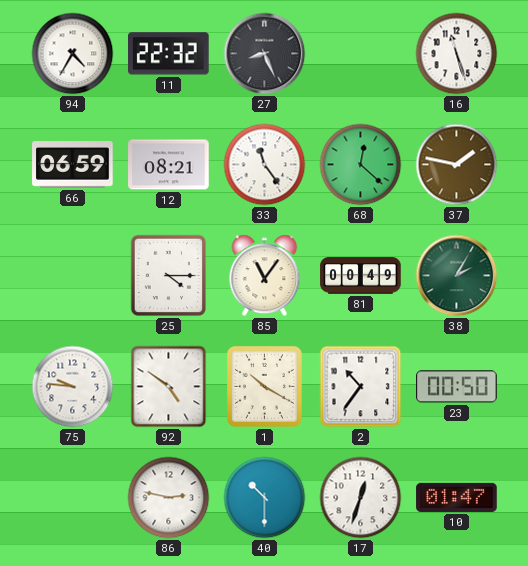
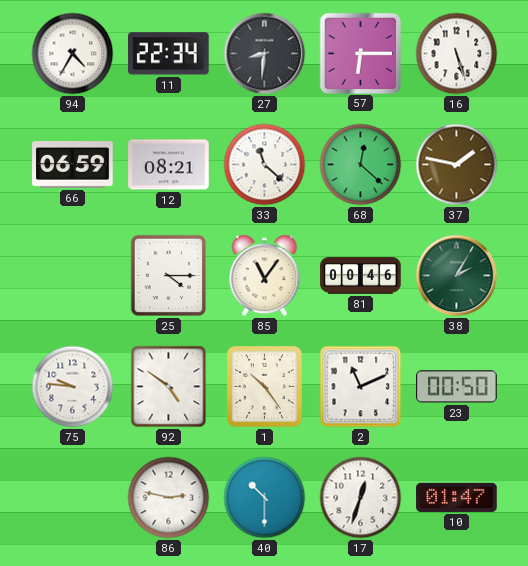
11: 22:32 -> 22:34
27: 8:26 -> 8:31
57: none -> 6:15
16: 11:27 -> 5:27
33: 11:24 -> 11:22
81: 00:49 -> 00:46
1: 10:20 -> 10:24
2: 10:36 -> 11:11
